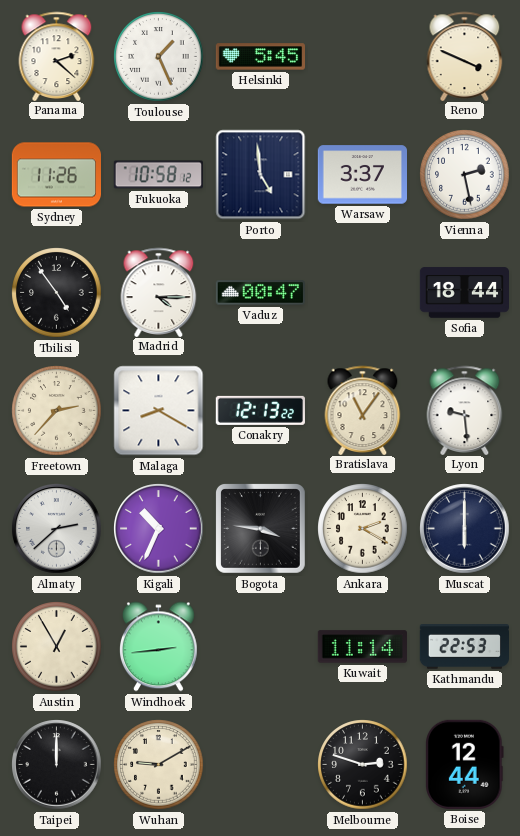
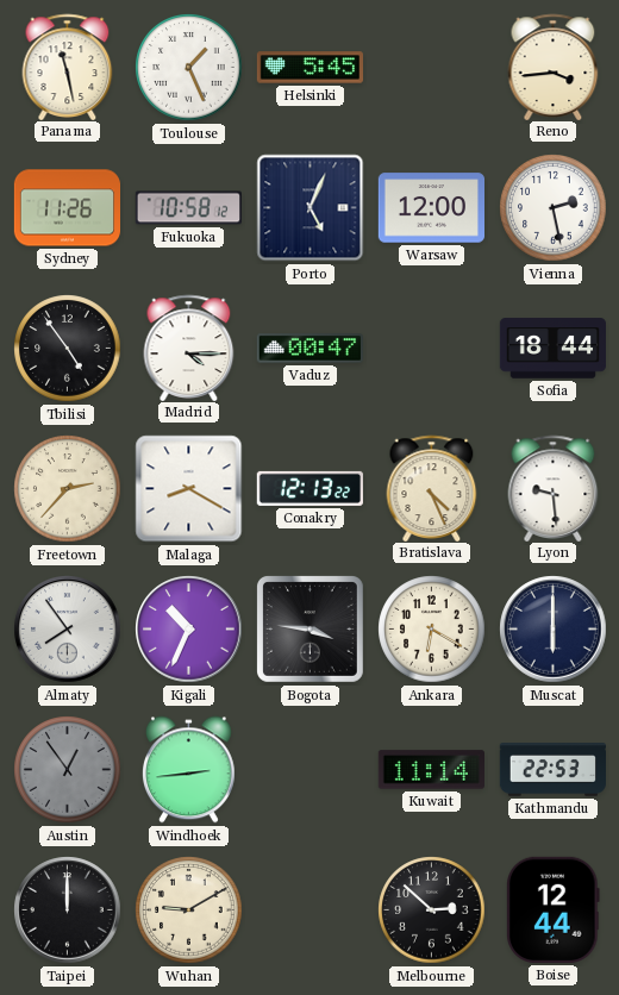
Panama: 2:22 -> 11:28
Reno: 3:49 -> 3:44
Porto: 4:59 -> 5:04
Warsaw: 3:37 -> 12:00
Bratislava: 11:06 -> 4:26
Almaty: 2:38 -> 7:54
Ankara: 2:20 -> 6:20
Austin: 12:55 -> 12:54
Austin dial: cream -> grey
Melbourne: 2:48 -> 2:52
